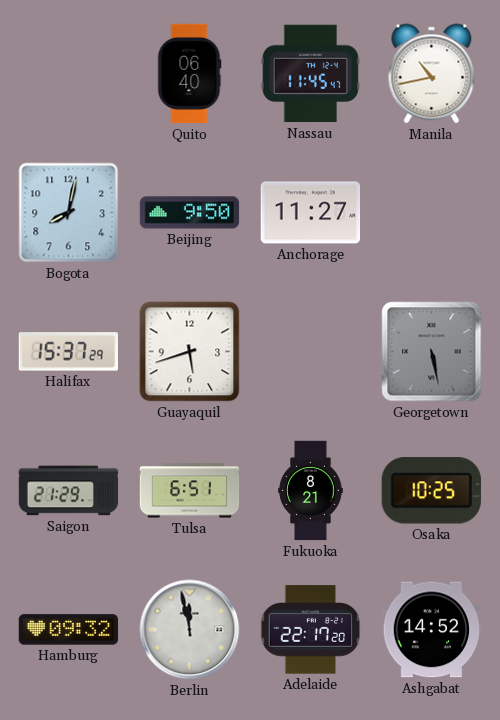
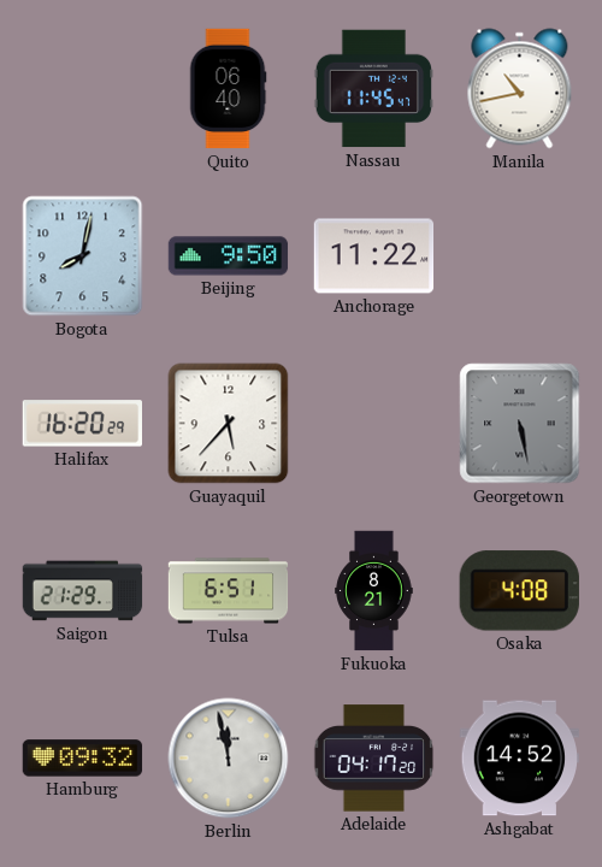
Anchorage: 11:27 -> 11:22
Halifax: 15:37 -> 16:20
Guayaquil: 5:42 -> 5:37
Osaka: 10:25 -> 4:08
Adelaide: 22:17 -> 04:17
